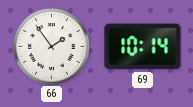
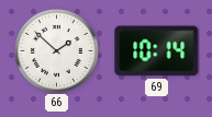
66: 1:54 -> 1:52
